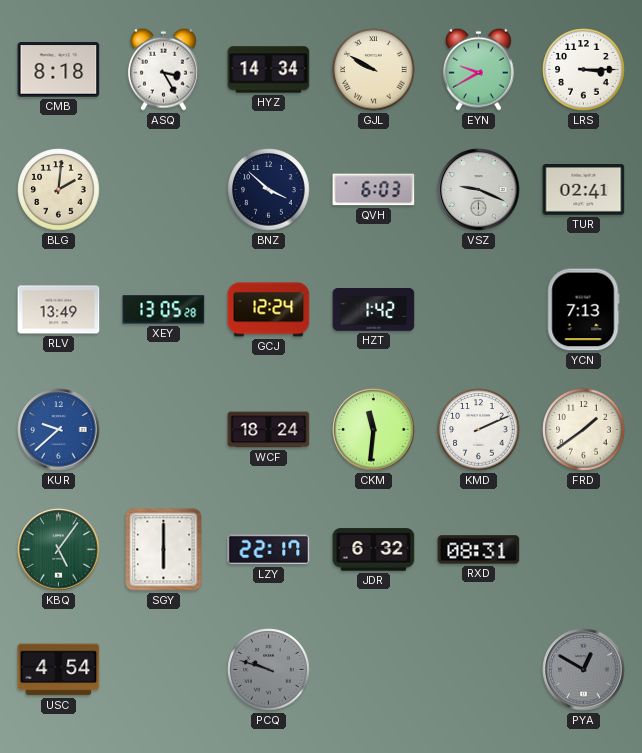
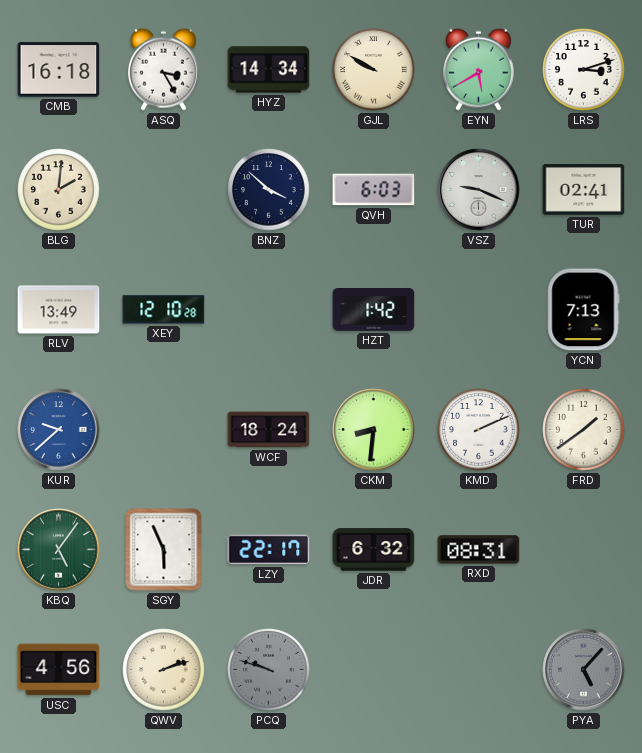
CMB: 8:18 -> 16:18
EYN: 9:40 -> 5:40
LRS: 3:15 -> 3:12
XEY: 13:05 -> 12:10
GCJ: 12:24 -> none
CKM: 11:31 -> 8:31
SGY: 6:00 -> 5:56
USC: 4:54 -> 4:56
QWV: none -> 2:12
PYA: 12:50 -> 5:07
